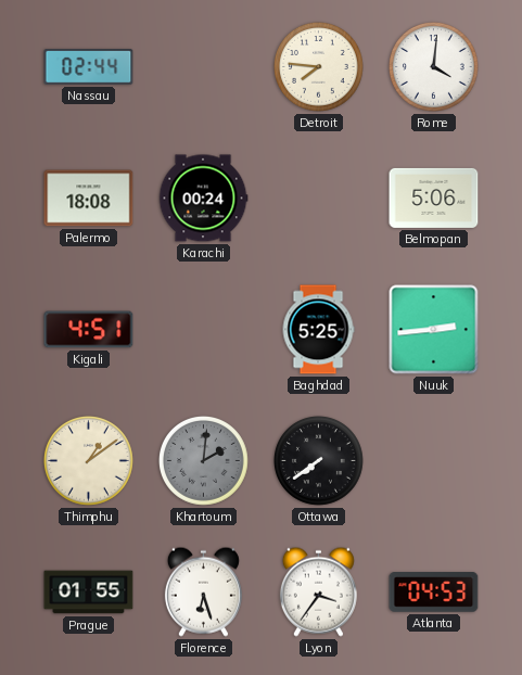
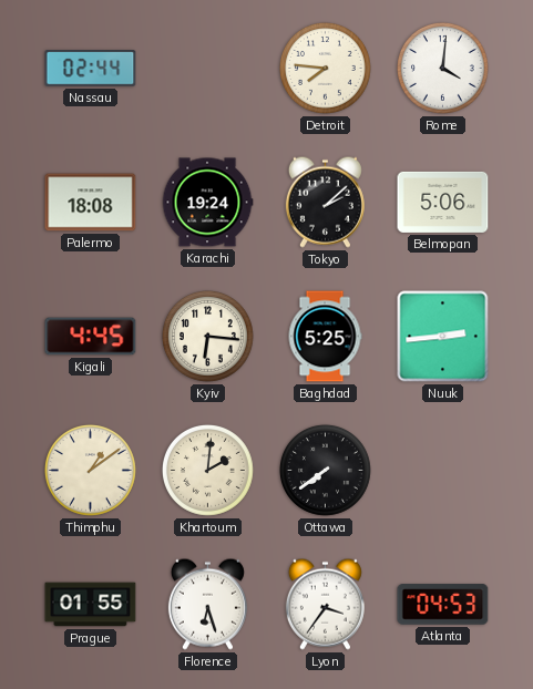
Karachi: 00:24 -> 19:24
Tokyo: none -> 2:08
Kigali: 4:51 -> 4:45
Kyiv: none -> 6:16
Khartoum dial: grey -> cream
